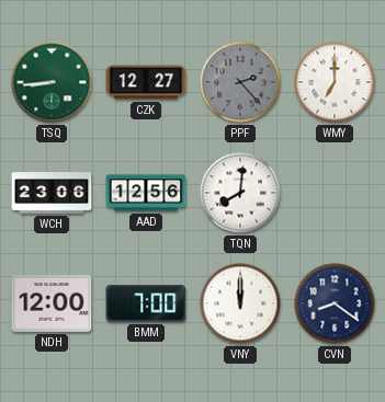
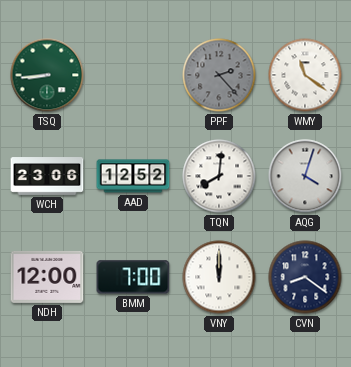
CZK: 12:27 -> none
WMY: 7:00 -> 11:21
AAD: 12:56 -> 12:52
AQG: none -> 4:03
